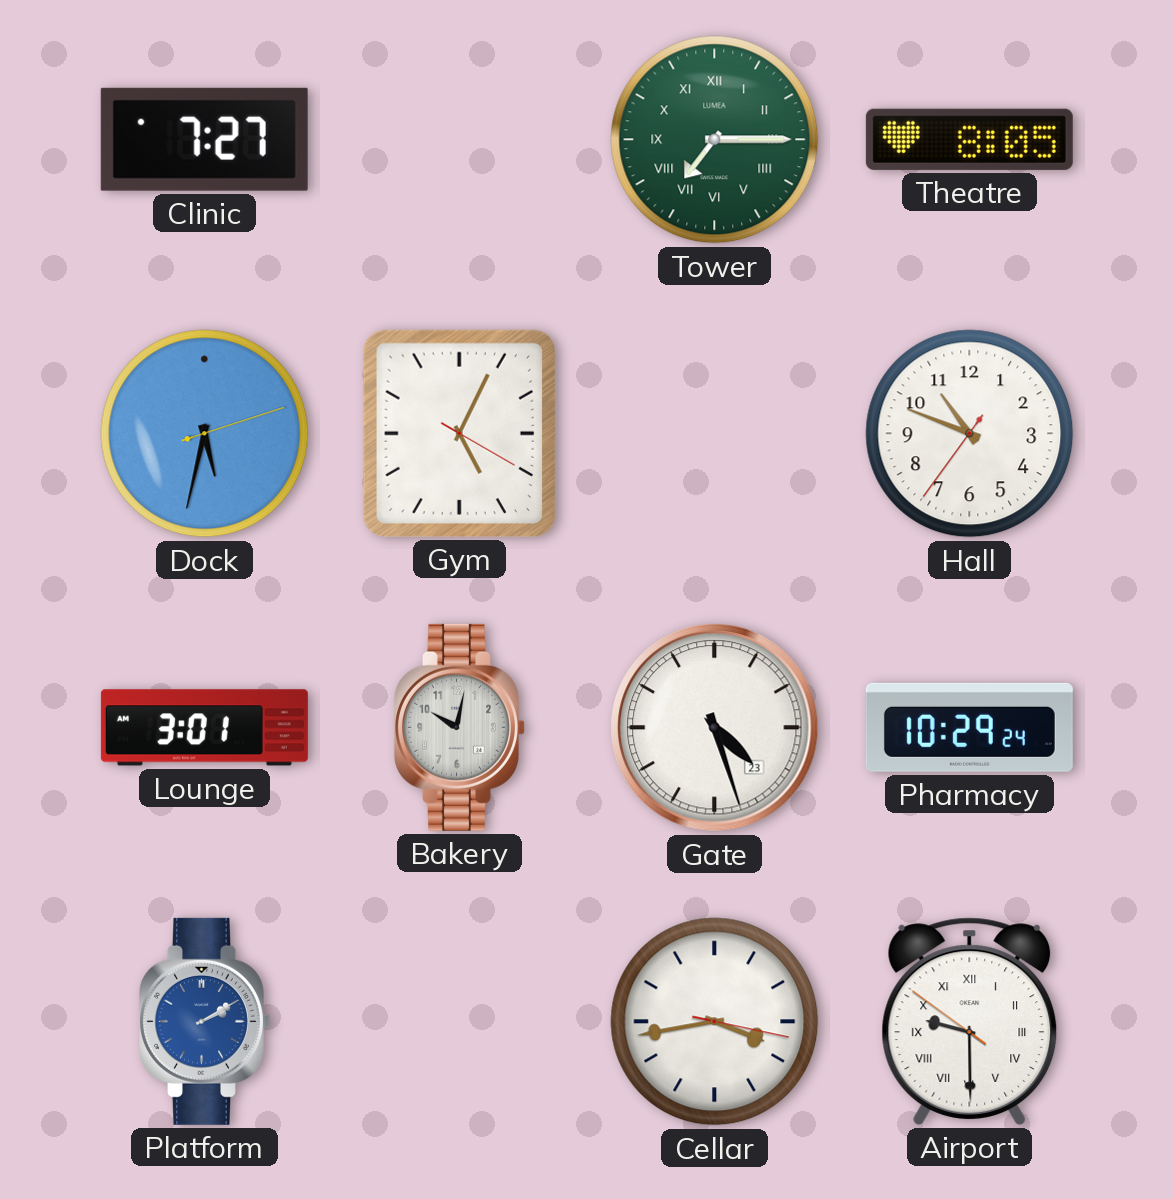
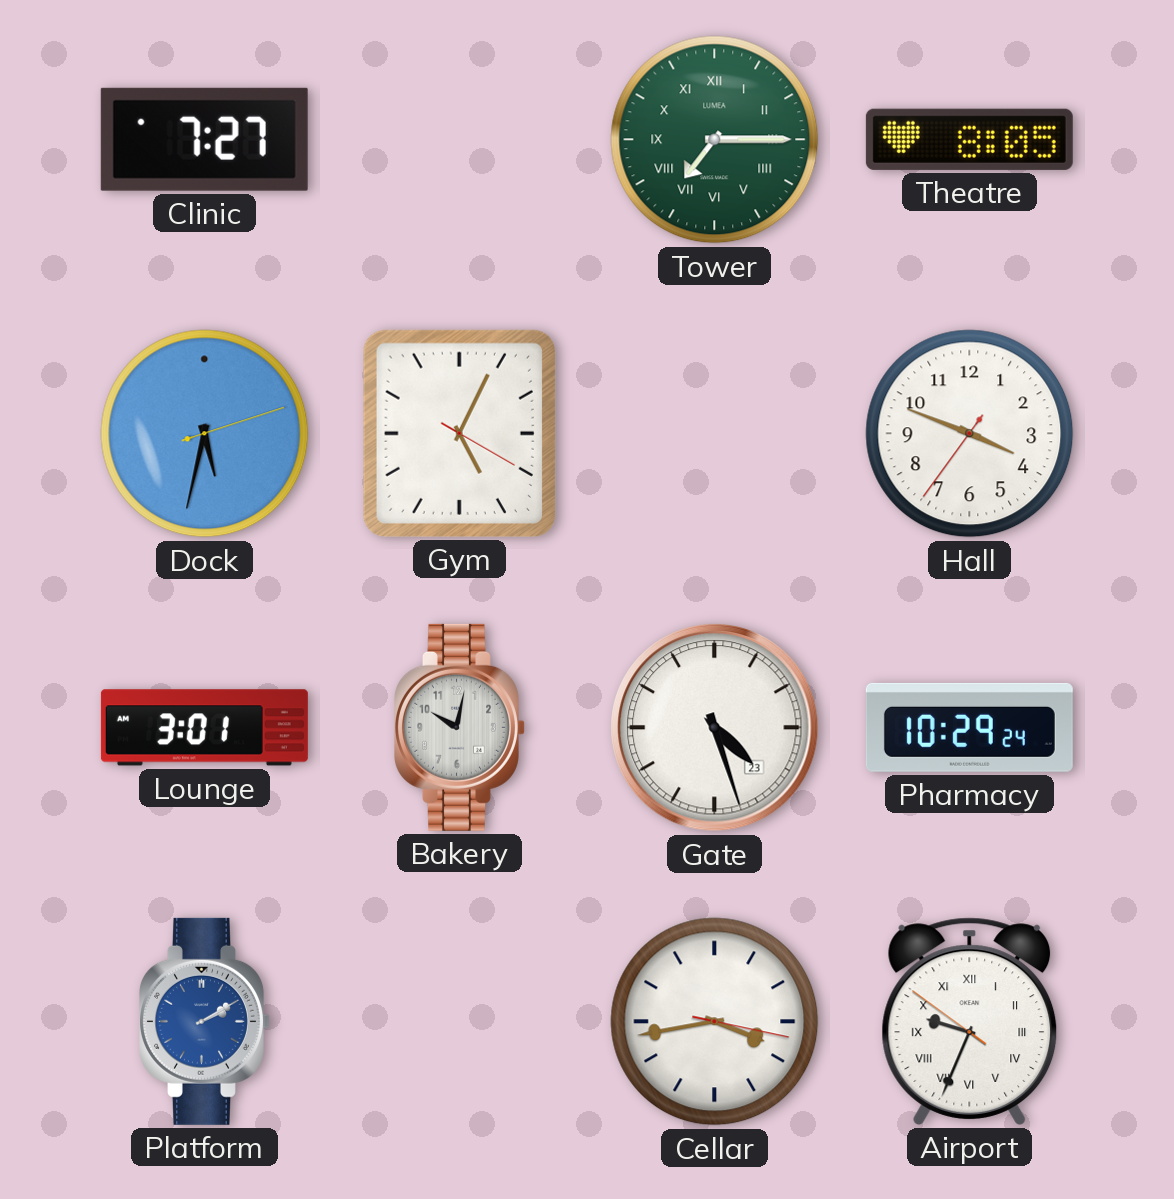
Hall: 10:48 -> 3:48
Airport: 9:29 -> 9:33
